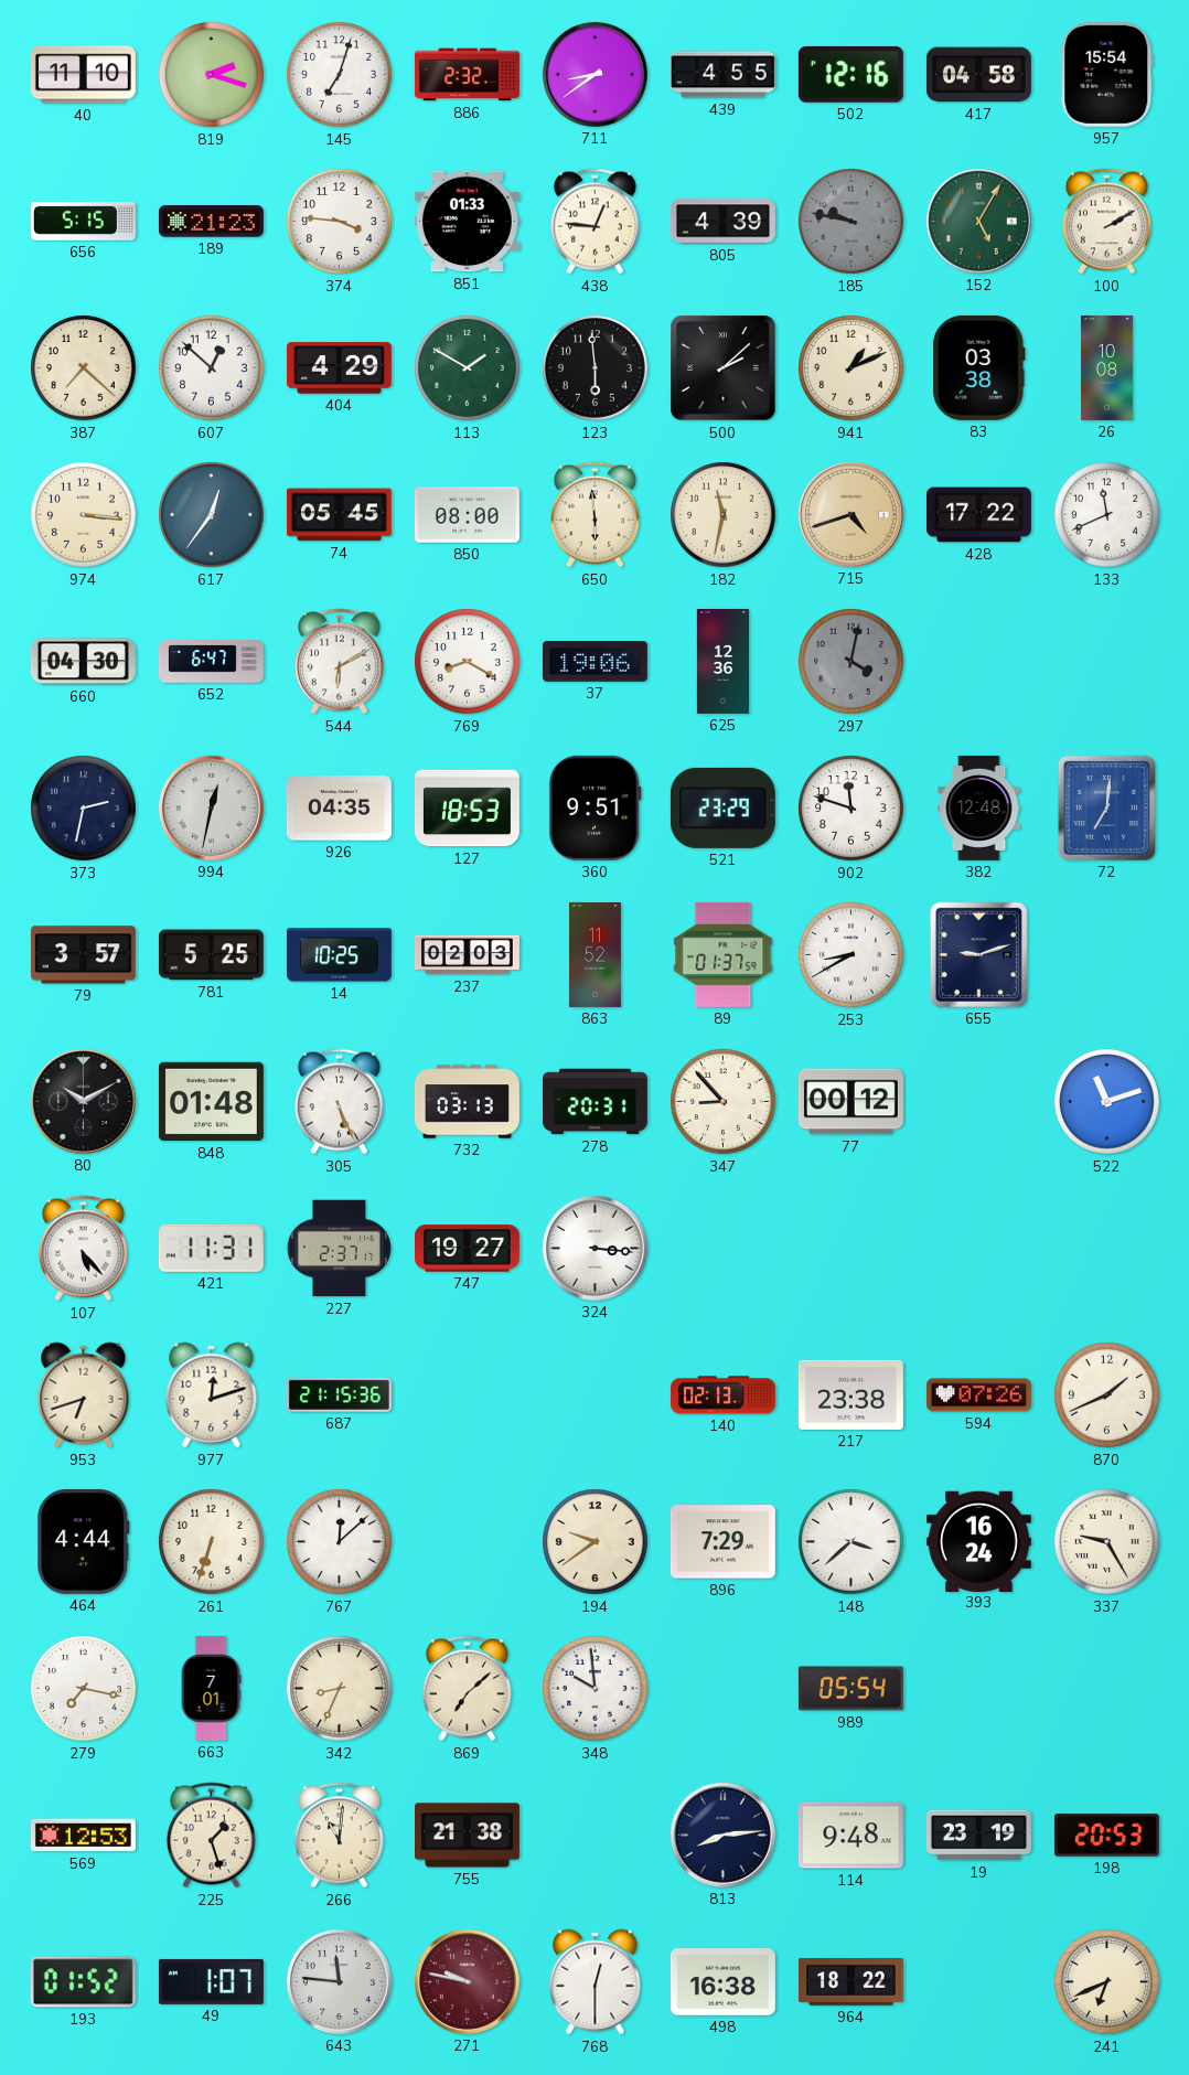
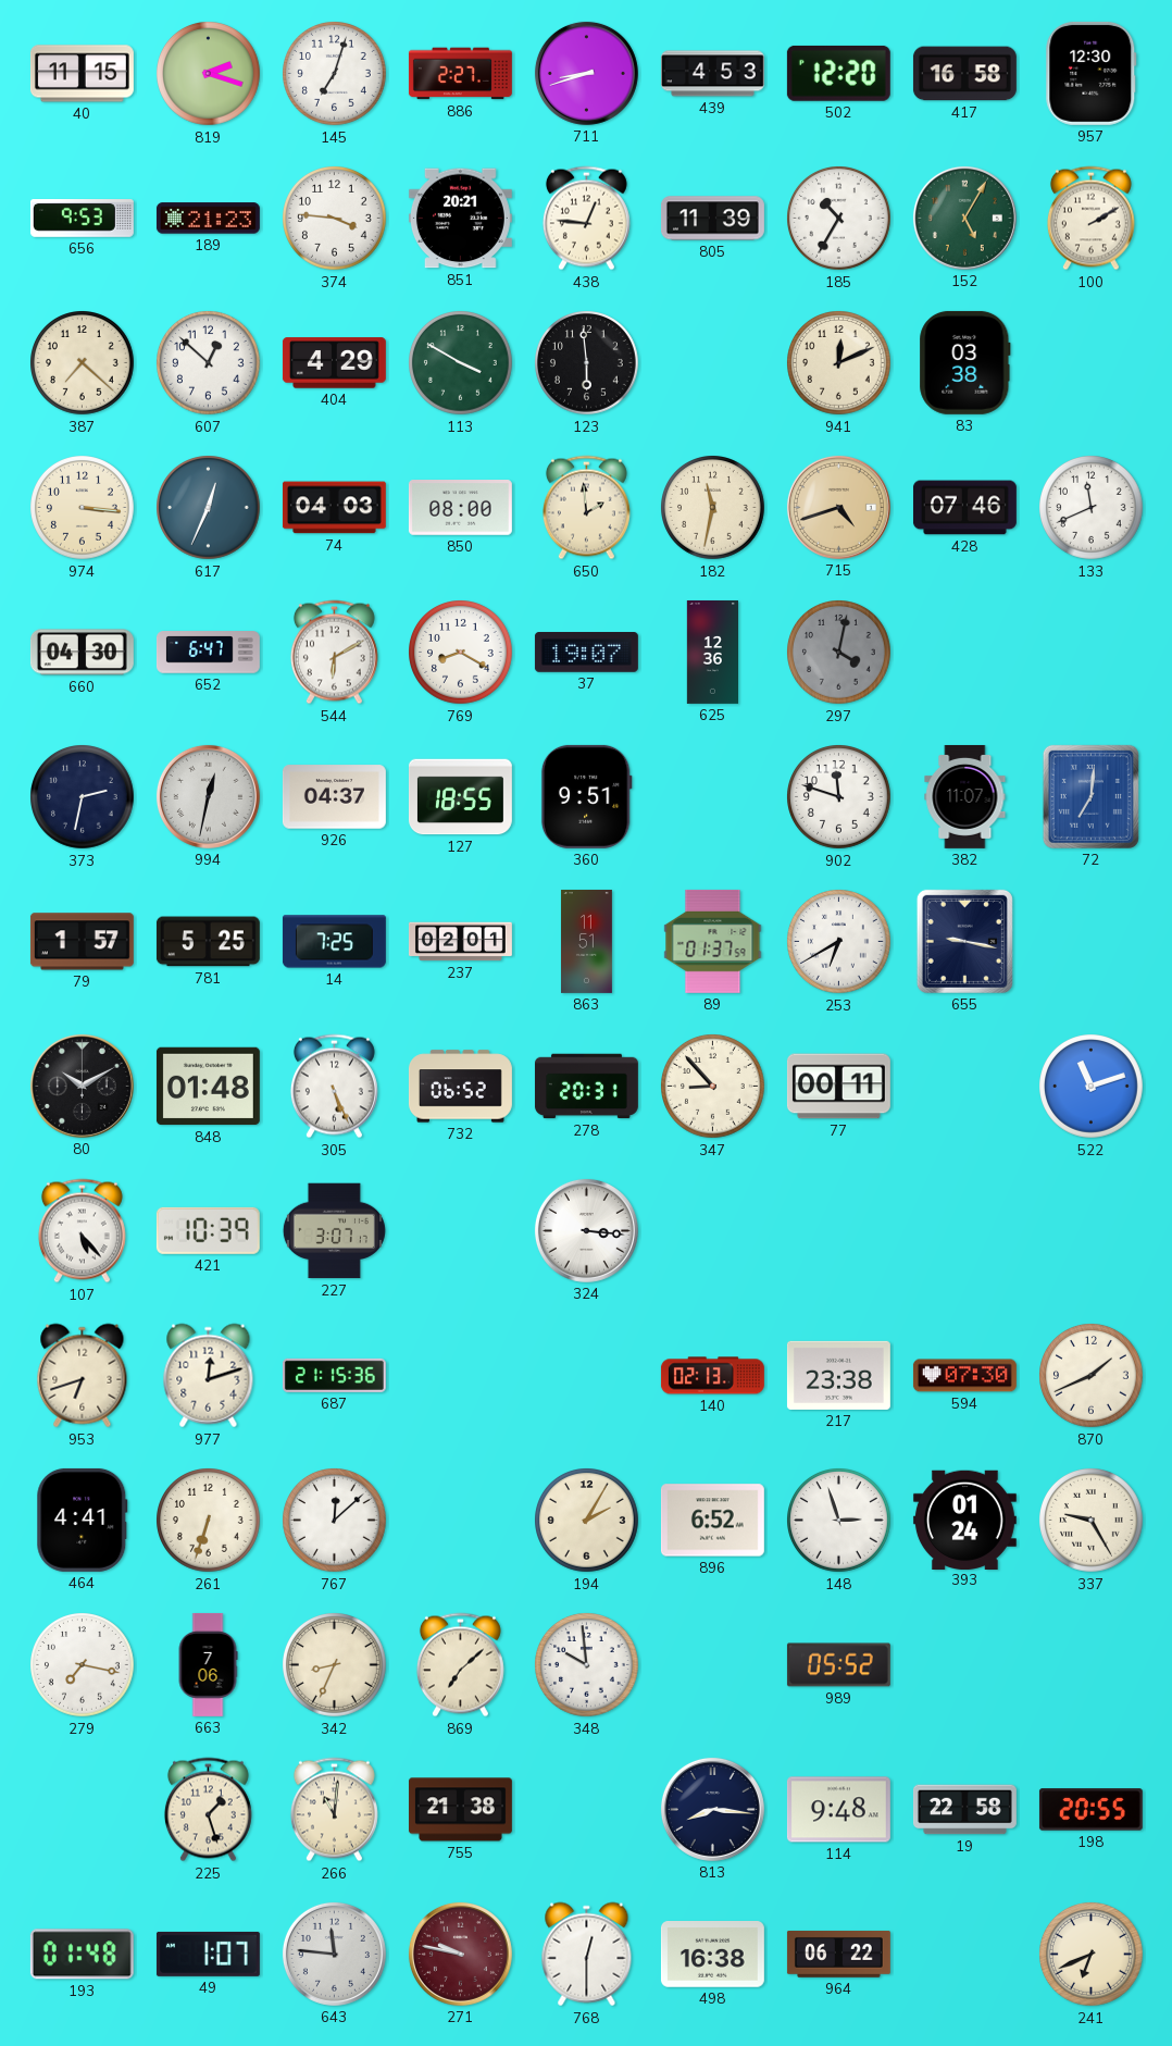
40: 11:10 -> 11:15
886: 2:32 -> 2:27
711: 8:39 -> 8:42
439: 4:55 -> 4:53
502: 12:16 -> 12:20
417: 04:58 -> 16:58
957: 15:54 -> 12:30
656: 5:15 -> 9:53
851: 01:33 -> 20:21
805: 4:39 -> 11:39
185: 9:47 -> 10:35
185 dial: grey -> white
113: 1:50 -> 3:50
500: 2:08 -> none
941: 1:11 -> 12:11
26: 10:08 -> none
617: 12:36 -> 12:34
74: 05:45 -> 04:03
650: 5:59 -> 1:59
428: 17:22 -> 07:46
37: 19:06 -> 19:07
926: 04:35 -> 04:37
127: 18:53 -> 18:55
521: 23:29 -> none
382: 12:48 -> 11:07
79: 3:57 -> 1:57
14: 10:25 -> 7:25
237: 02:03 -> 02:01
863: 11:52 -> 11:51
253: 8:40 -> 6:40
655: 9:12 -> 9:17
732: 03:13 -> 06:52
77: 00:12 -> 00:11
421: 11:31 -> 10:39
227: 2:37 -> 3:07
747: 19:27 -> none
594: 07:26 -> 07:30
464: 4:44 -> 4:41
194: 9:39 -> 2:05
896: 7:29 -> 6:52
148: 3:38 -> 2:57
393: 16:24 -> 01:24
663: 7:01 -> 7:06
989: 05:54 -> 05:52
569: 12:53 -> none
813: 8:14 -> 8:16
19: 23:19 -> 22:58
198: 20:53 -> 20:55
193: 01:52 -> 01:48
964: 18:22 -> 06:22
